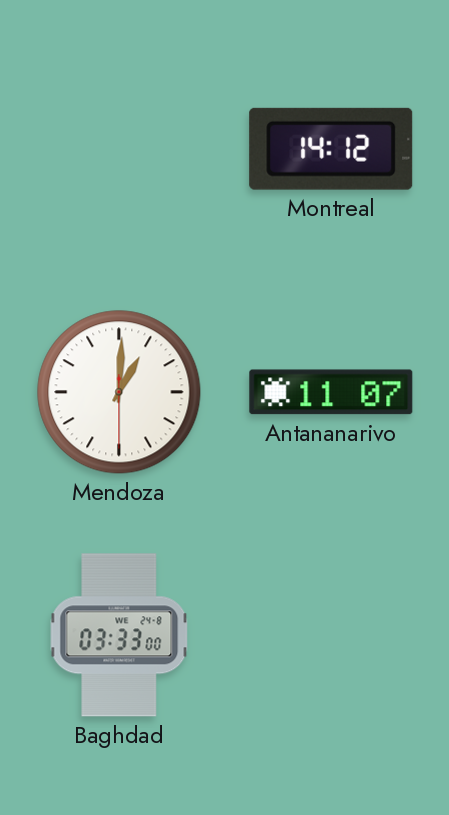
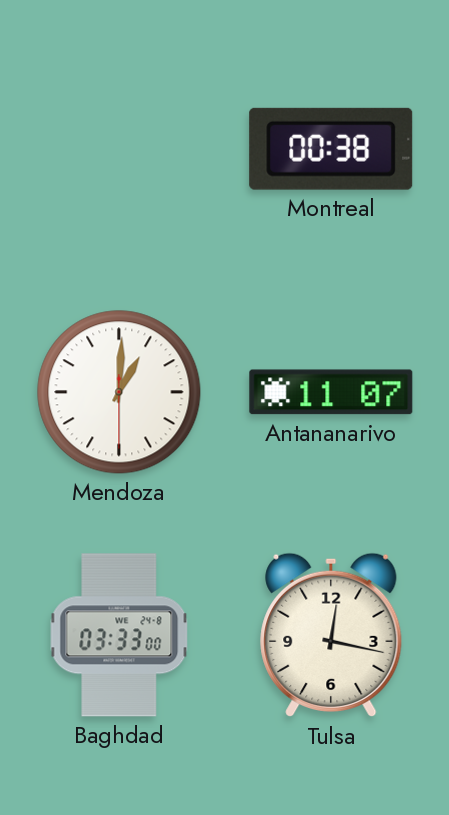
Montreal: 14:12 -> 00:38
Tulsa: none -> 12:17
